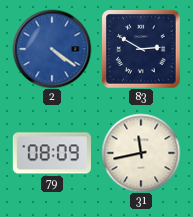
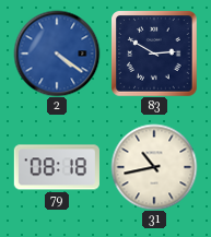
79: 08:09 -> 08:18
31: 11:43 -> 10:43
